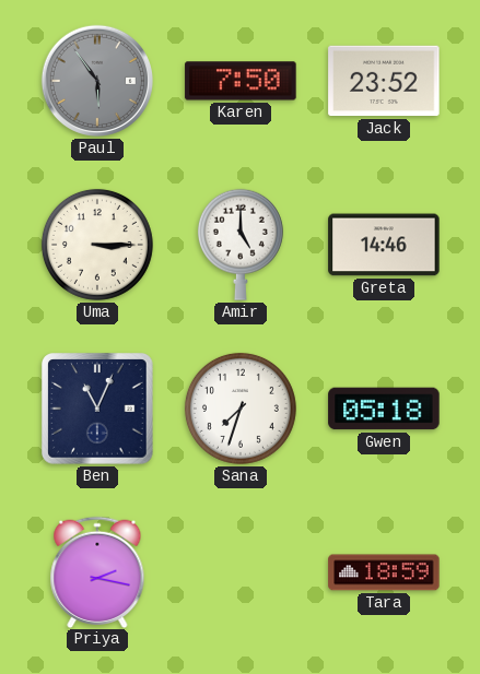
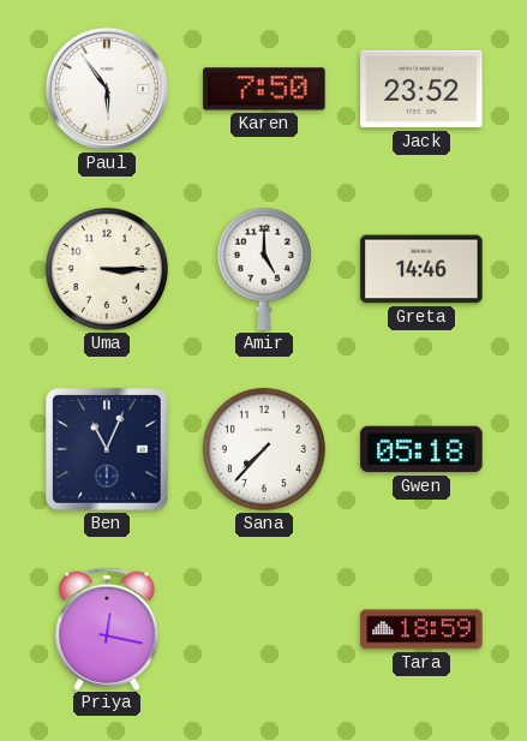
Paul dial: grey -> white
Sana: 7:33 -> 7:37
Priya: 2:17 -> 12:17
